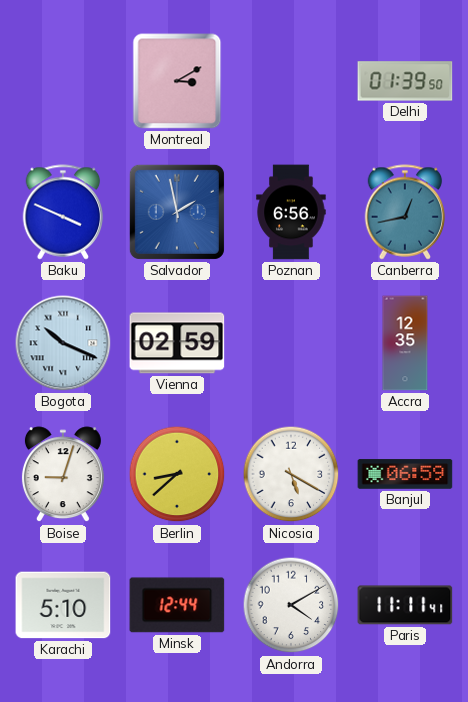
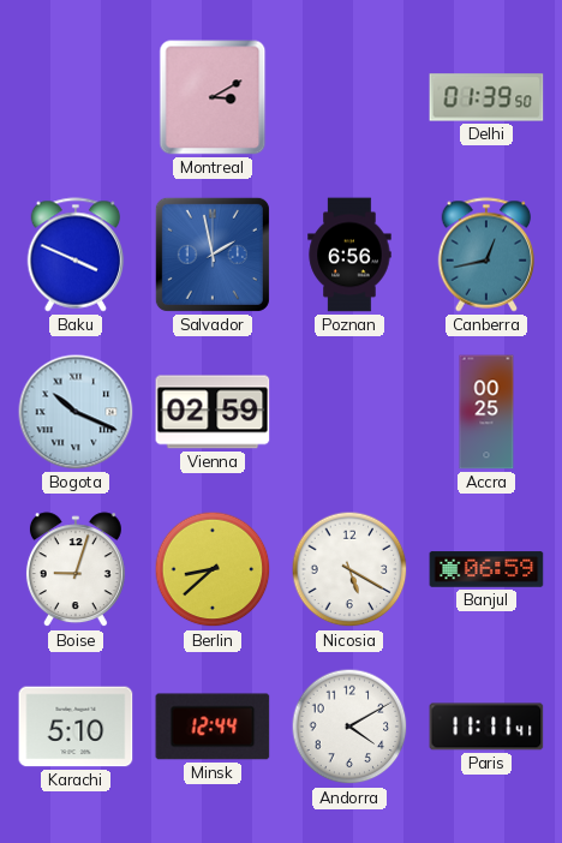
Accra: 12:35 -> 00:25
